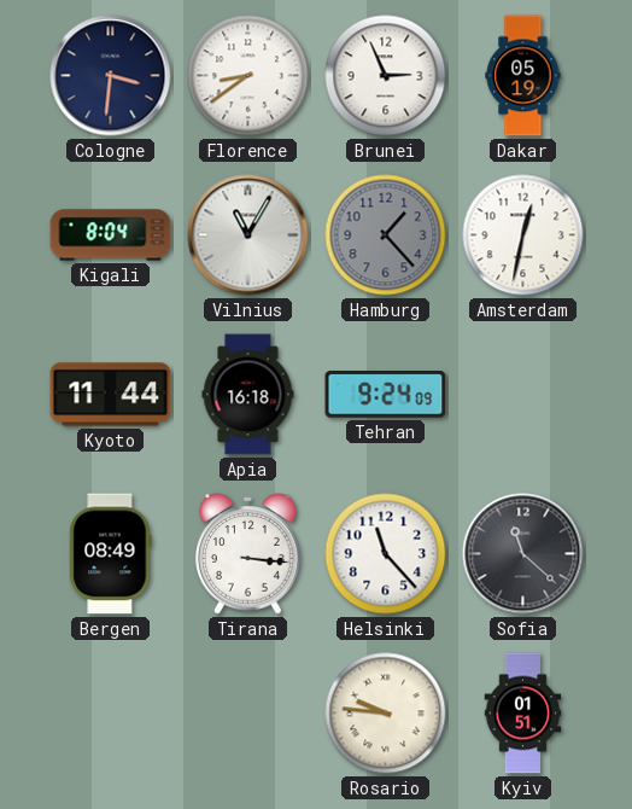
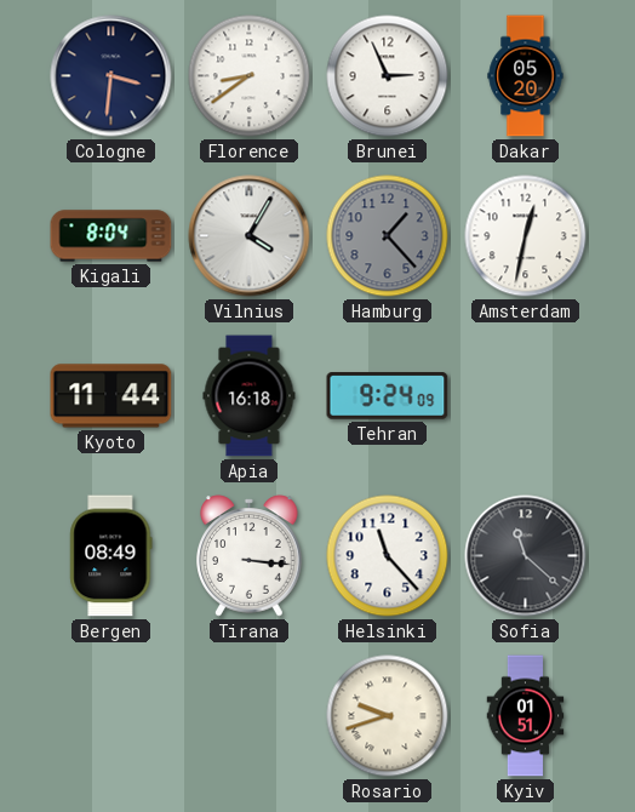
Dakar: 05:19 -> 05:20
Vilnius: 11:05 -> 4:05
Rosario: 9:46 -> 9:42
